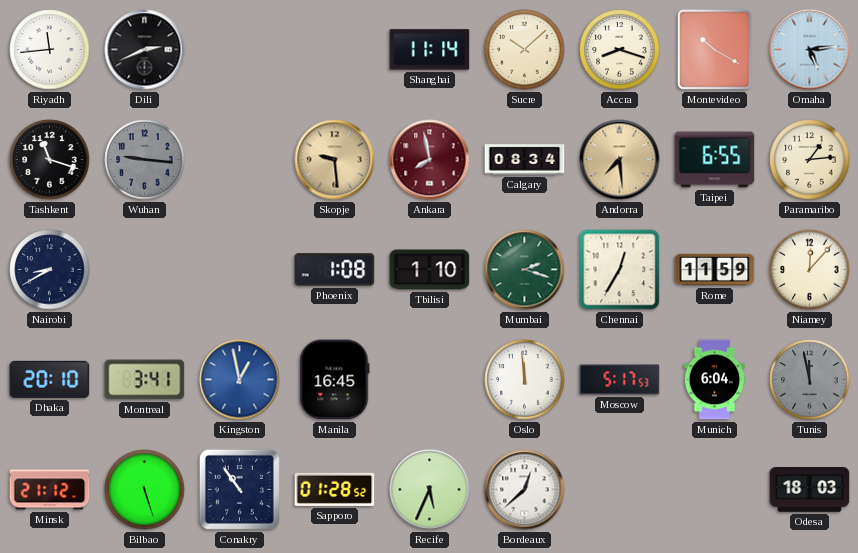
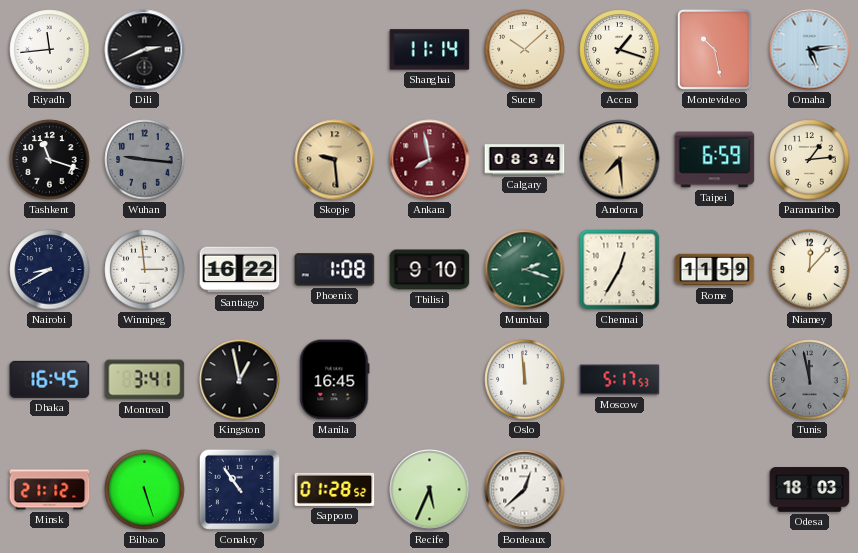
Accra: 8:18 -> 1:18
Montevideo: 10:20 -> 10:28
Taipei: 6:55 -> 6:59
Winnipeg: none -> 2:59
Santiago: none -> 16:22
Tbilisi: 1:10 -> 9:10
Dhaka: 20:10 -> 16:45
Kingston dial: blue -> black
Munich: 6:04 -> none
